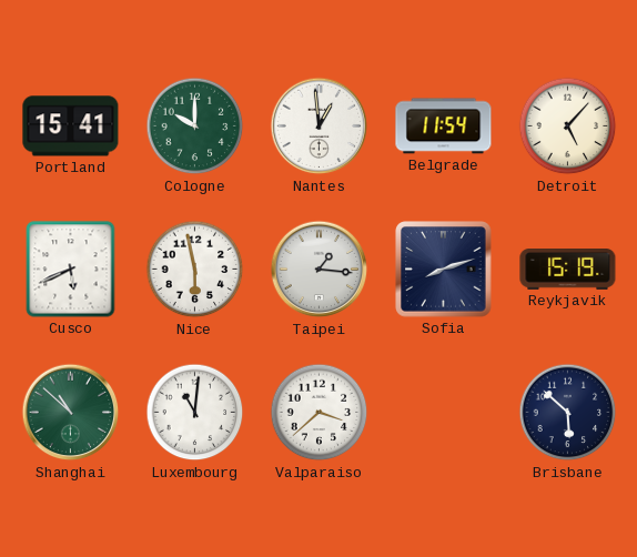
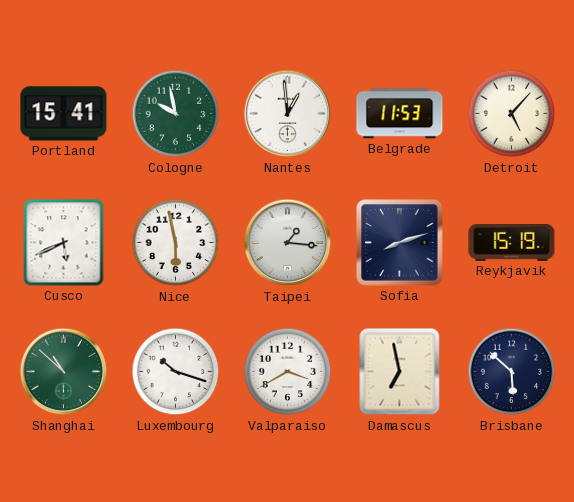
Cologne: 10:00 -> 9:58
Belgrade: 11:54 -> 11:53
Luxembourg: 11:01 -> 10:18
Valparaiso: 3:38 -> 3:40
Damascus: none -> 6:58
